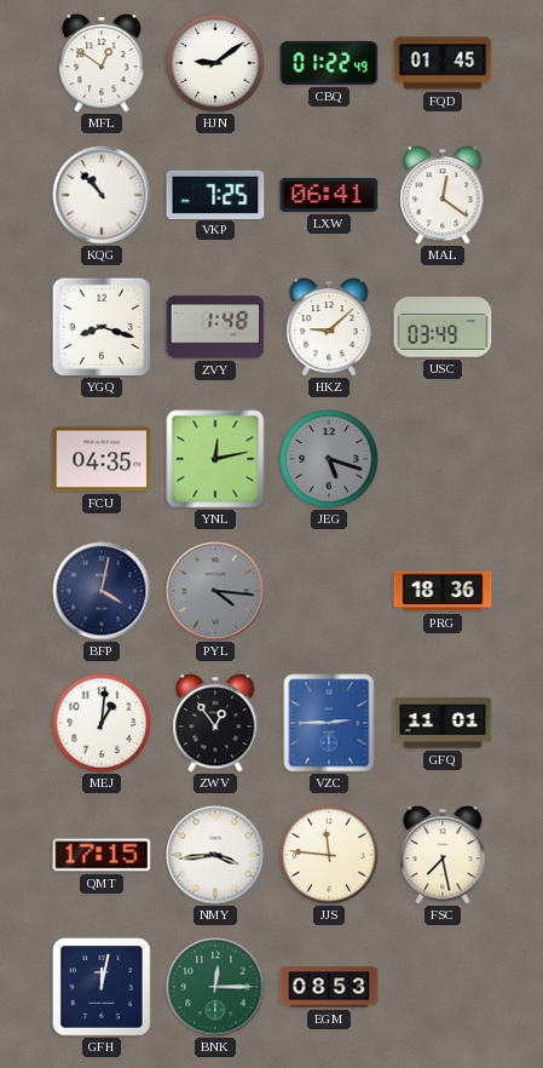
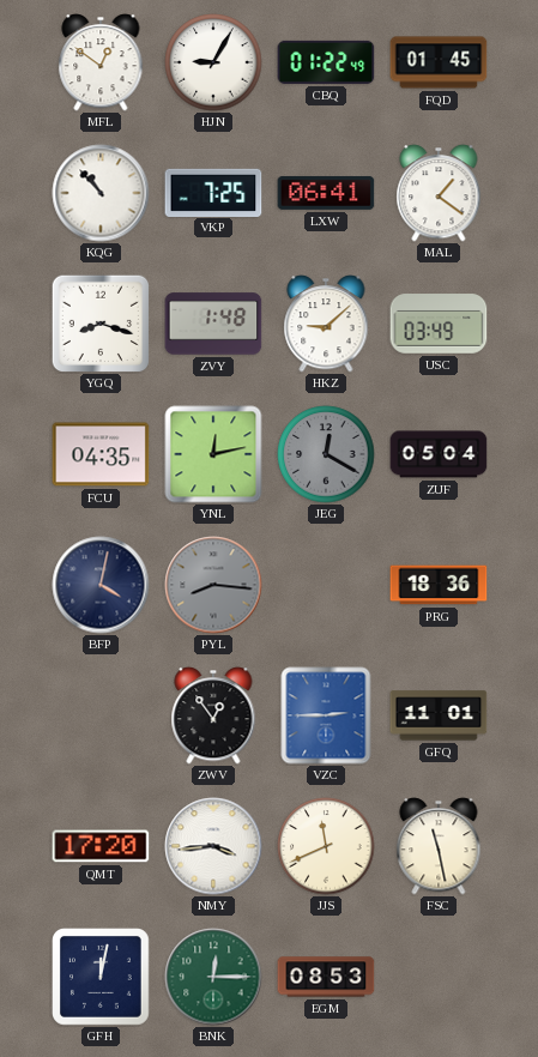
HJN: 9:09 -> 9:05
MAL: 12:21 -> 1:21
JEG: 5:18 -> 12:20
ZUF: none -> 05:04
PYL: 4:16 -> 8:16
MEJ: 1:01 -> none
QMT: 17:15 -> 17:20
JJS: 11:46 -> 11:41
FSC: 7:28 -> 11:28
